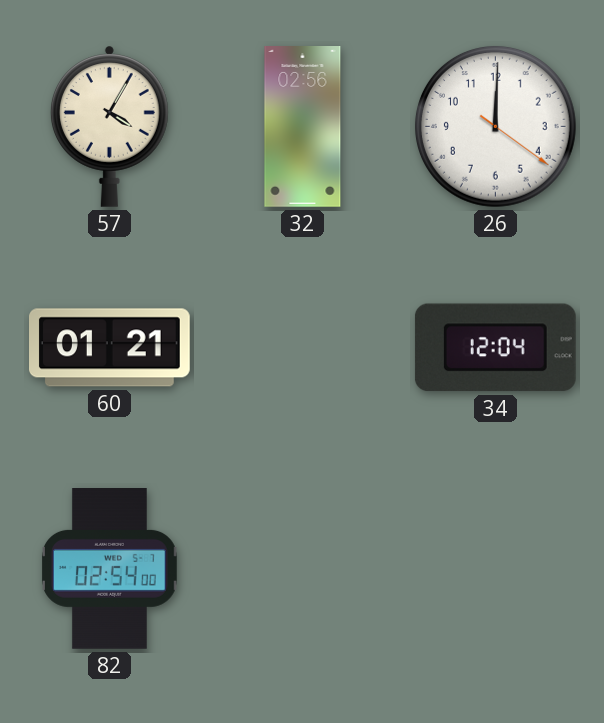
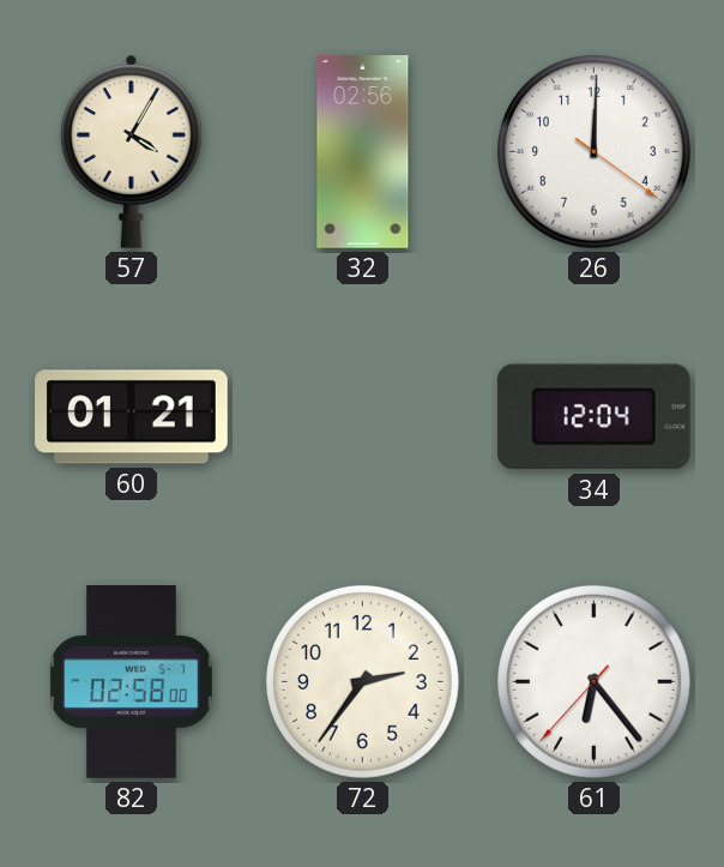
82: 02:54 -> 02:58
72: none -> 2:36
61: none -> 6:23
